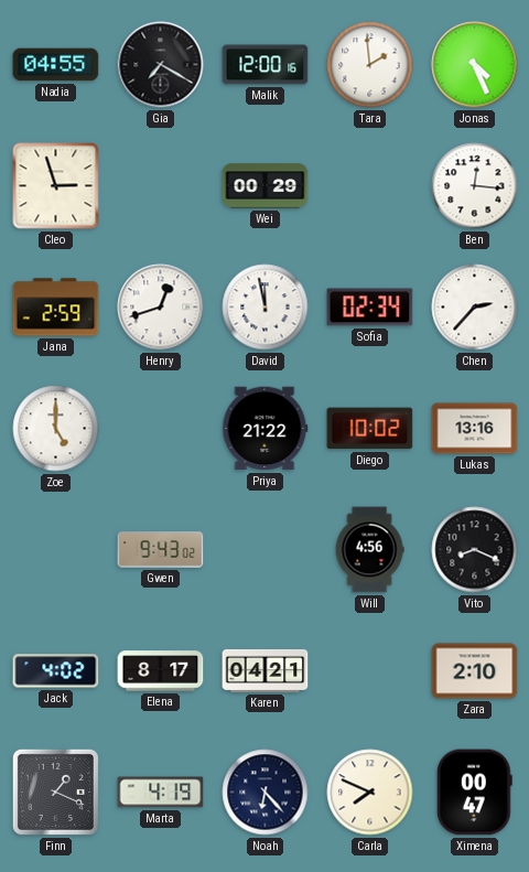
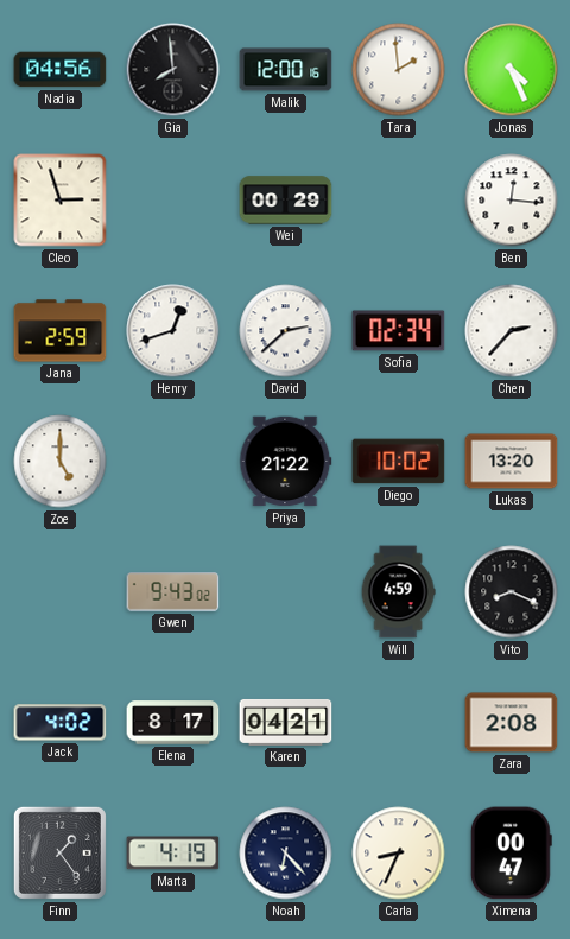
Nadia: 04:55 -> 04:56
Gia: 7:20 -> 7:59
David: 11:58 -> 2:38
Lukas: 13:16 -> 13:20
Will: 4:56 -> 4:59
Zara: 2:10 -> 2:08
Finn: 1:19 -> 1:24
Carla: 7:49 -> 8:34
